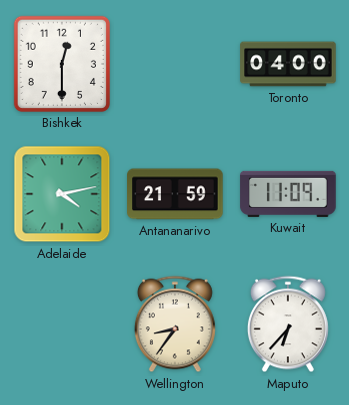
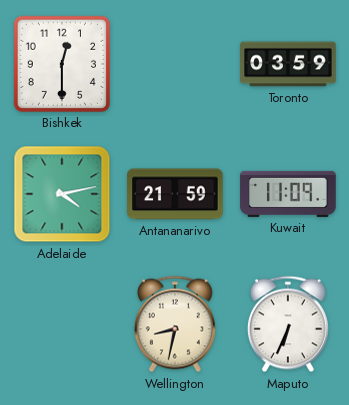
Toronto: 04:00 -> 03:59
Wellington: 8:36 -> 8:32
Maputo: 6:37 -> 6:34
